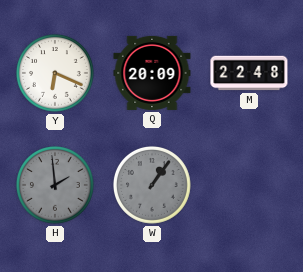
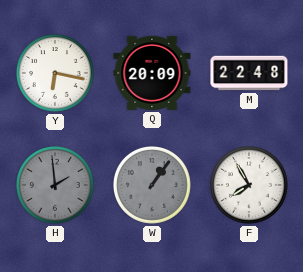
Y: 6:19 -> 6:17
F: none -> 7:55
